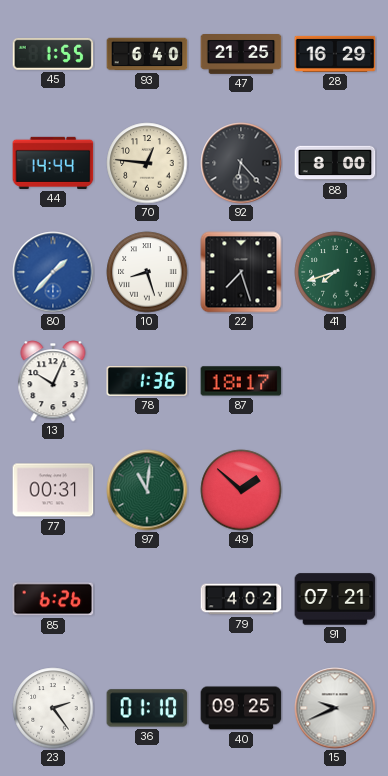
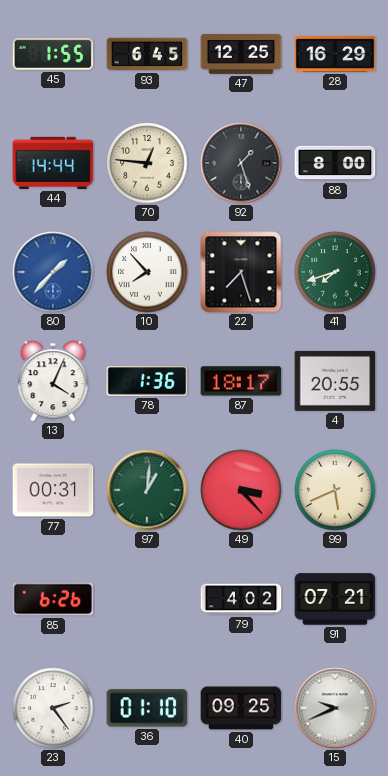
93: 6:40 -> 6:45
47: 21:25 -> 12:25
92: 6:23 -> 1:27
10: 8:27 -> 7:53
13: 10:04 -> 4:04
4: none -> 20:55
97: 11:01 -> 1:01
49: 1:52 -> 3:23
99: none -> 5:41
